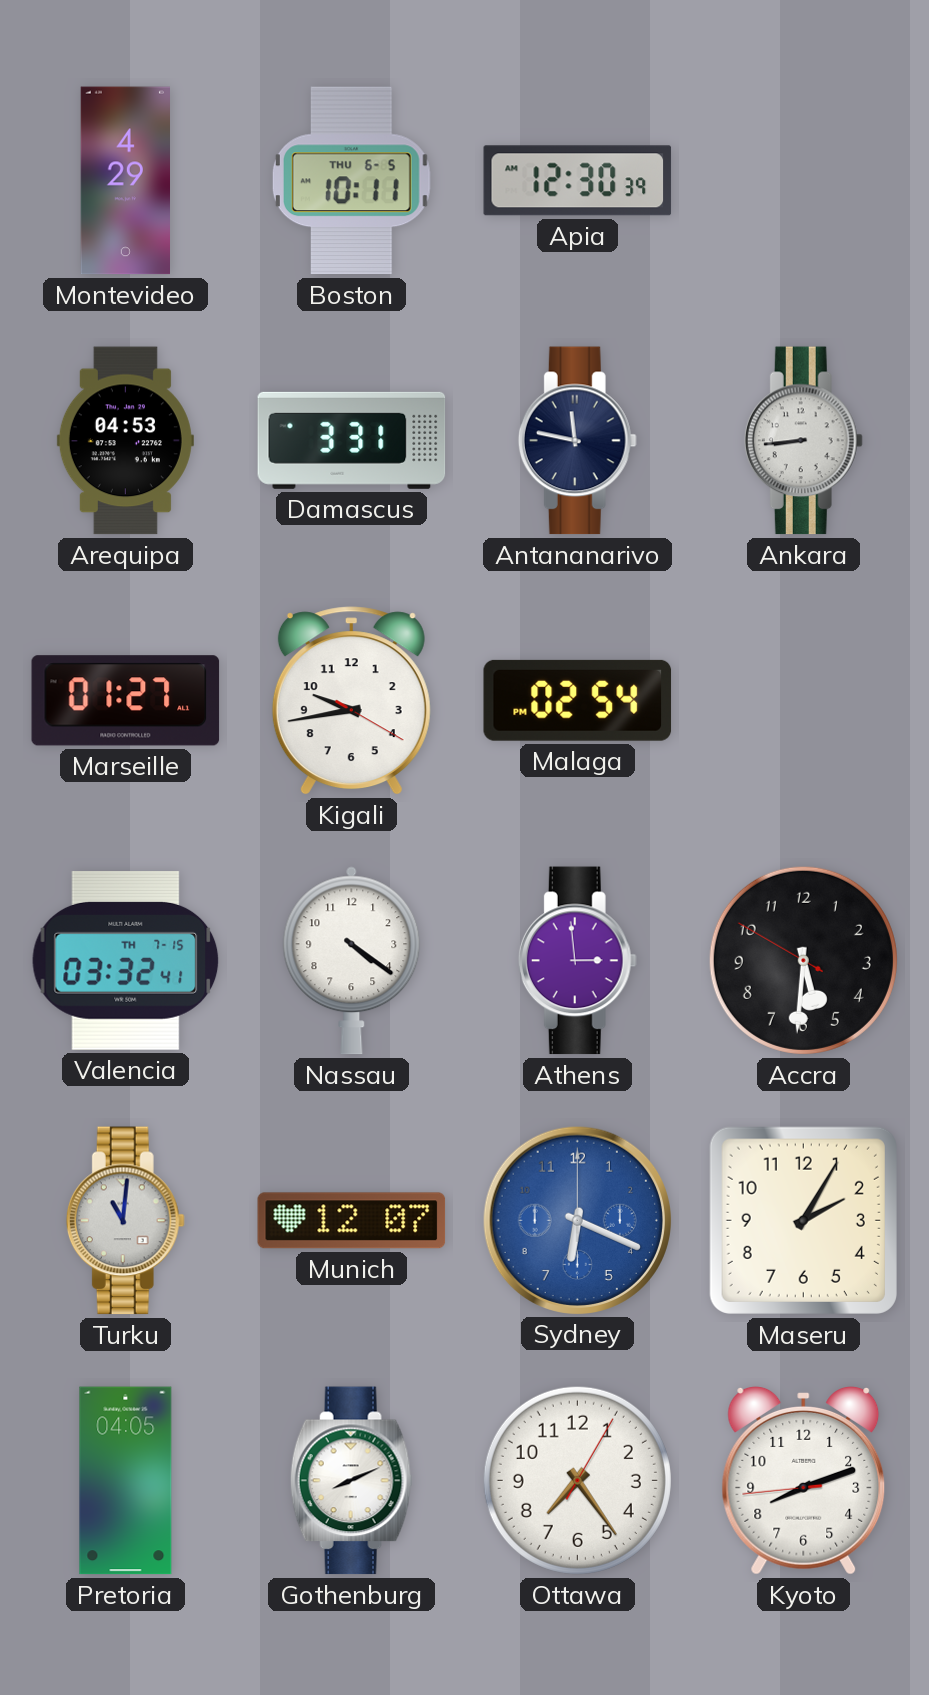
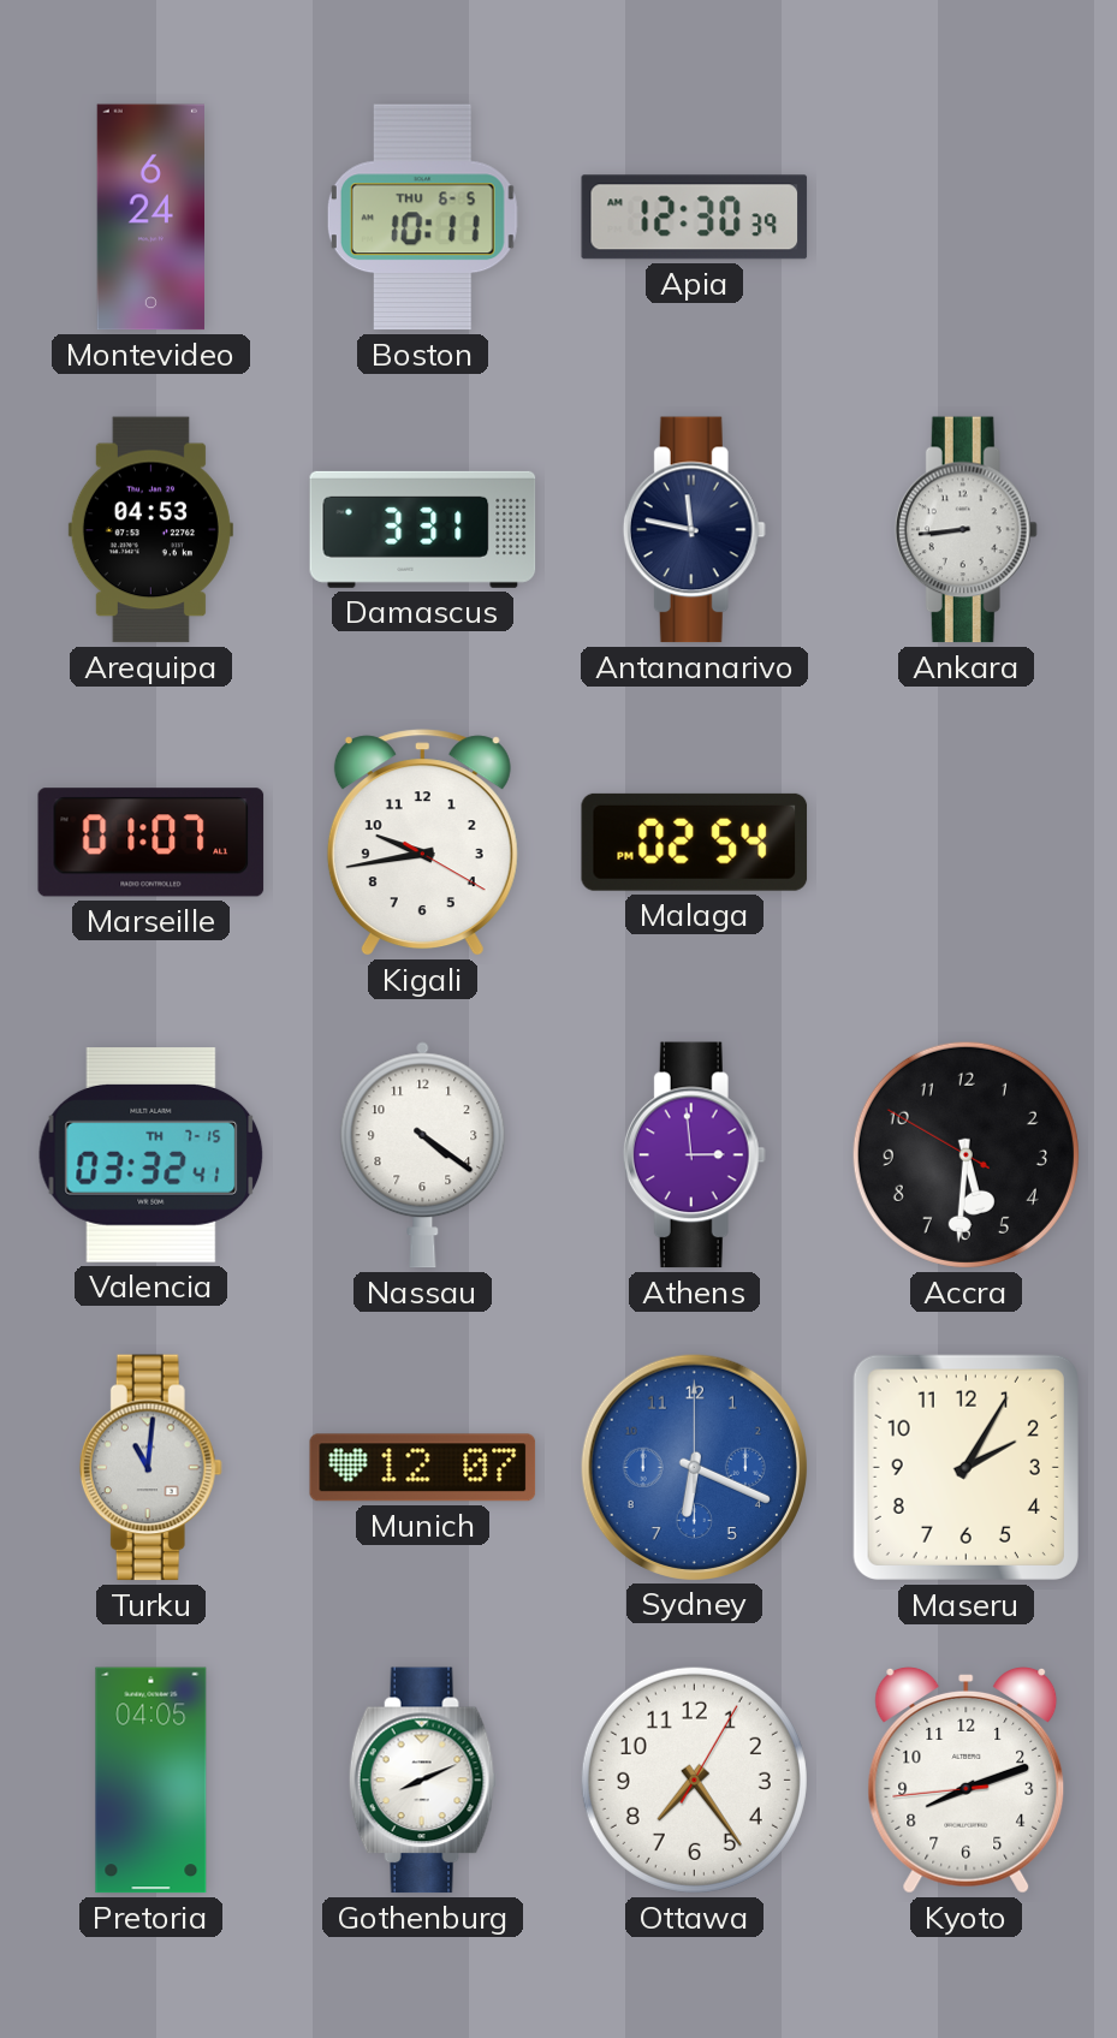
Montevideo: 4:29 -> 6:24
Marseille: 01:27 -> 01:07
